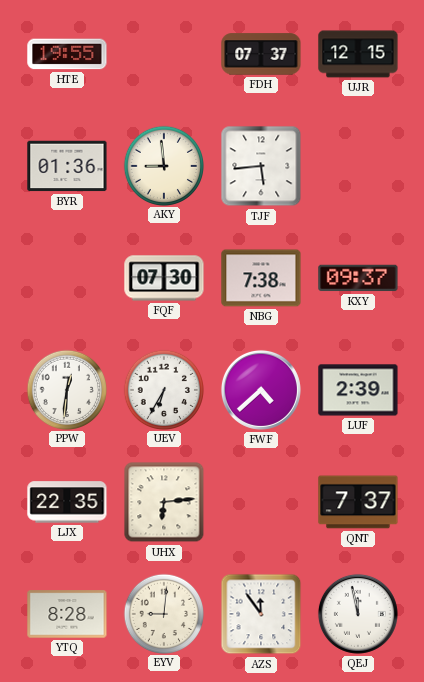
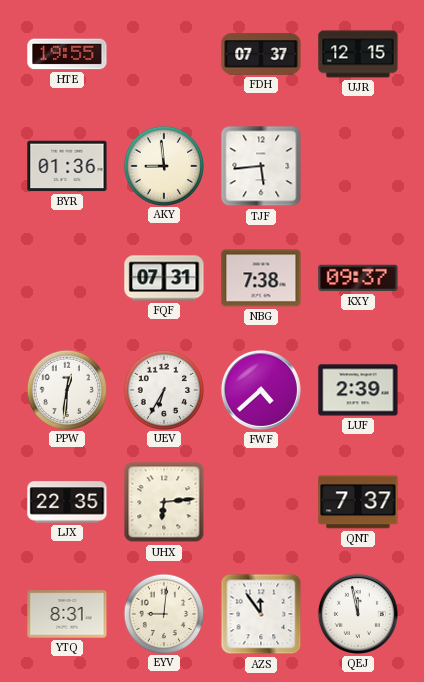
FQF: 07:30 -> 07:31
YTQ: 8:28 -> 8:31
